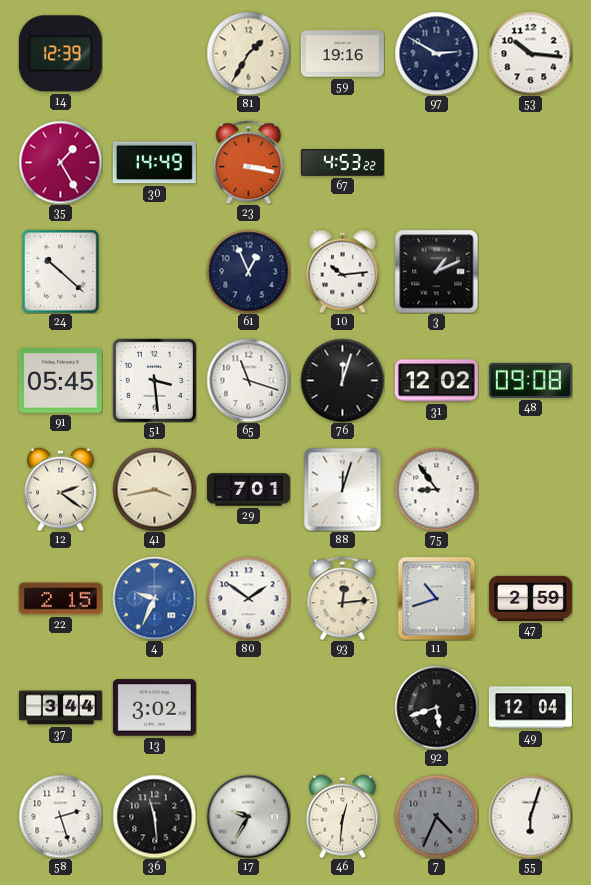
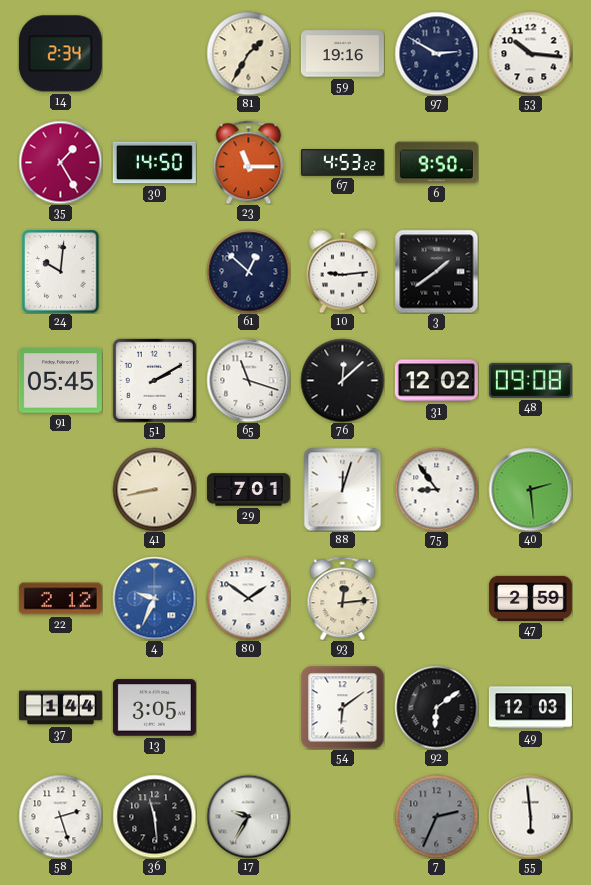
14: 12:39 -> 2:34
30: 14:49 -> 14:50
23: 3:17 -> 11:15
6: none -> 9:50
24: 10:22 -> 10:01
61: 12:56 -> 12:52
10: 10:14 -> 9:14
3: 1:11 -> 1:39
51: 3:29 -> 2:10
76: 12:03 -> 12:08
12: 2:21 -> none
41: 3:43 -> 8:43
40: none -> 2:29
22: 2:15 -> 2:12
11: 10:42 -> none
37: 3:44 -> 1:44
13: 3:02 -> 3:05
54: none -> 6:09
92: 5:42 -> 6:09
49: 12:04 -> 12:03
46: 12:31 -> none
7: 4:34 -> 2:34
55: 6:03 -> 5:59
